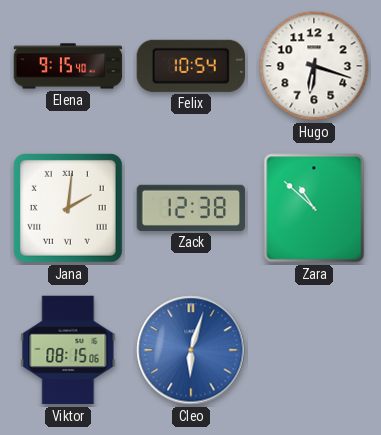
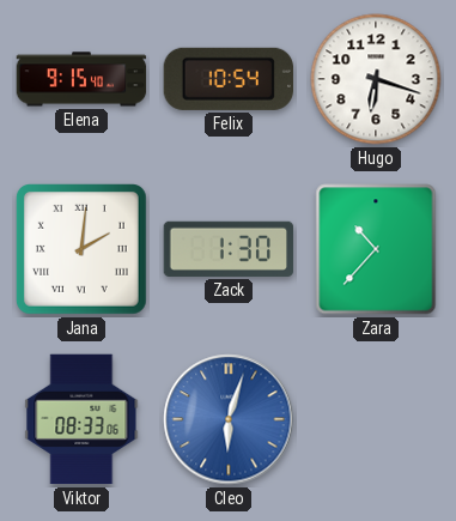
Zack: 12:38 -> 1:30
Zara: 10:52 -> 10:37
Viktor: 08:15 -> 08:33
